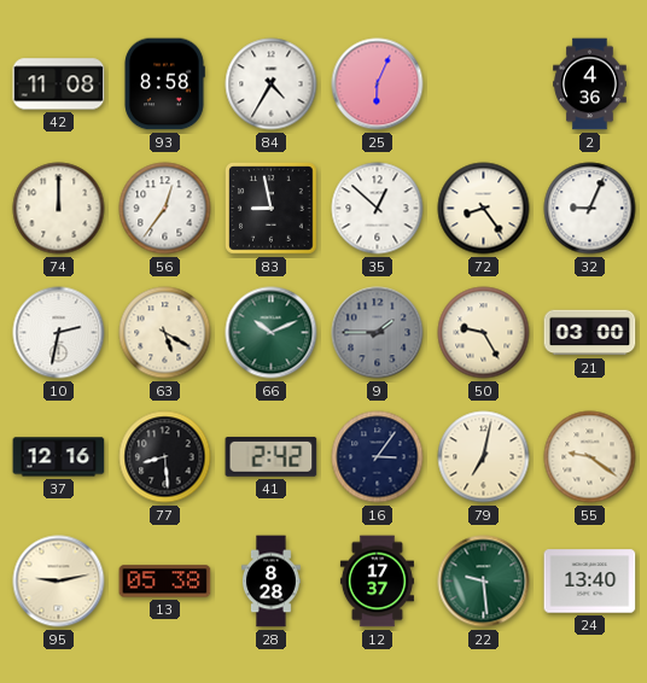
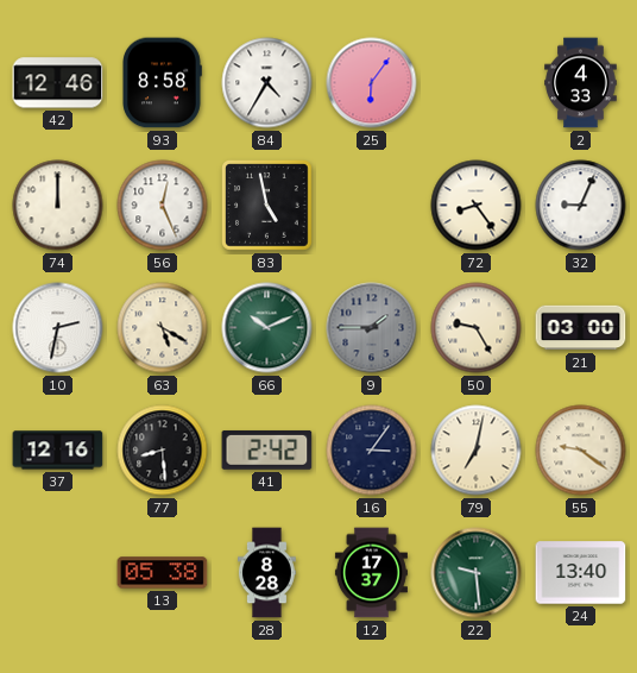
42: 11:08 -> 12:46
25: 6:04 -> 6:06
2: 4:36 -> 4:33
56: 12:36 -> 12:26
83: 8:58 -> 4:58
35: 12:52 -> none
95: 9:13 -> none
